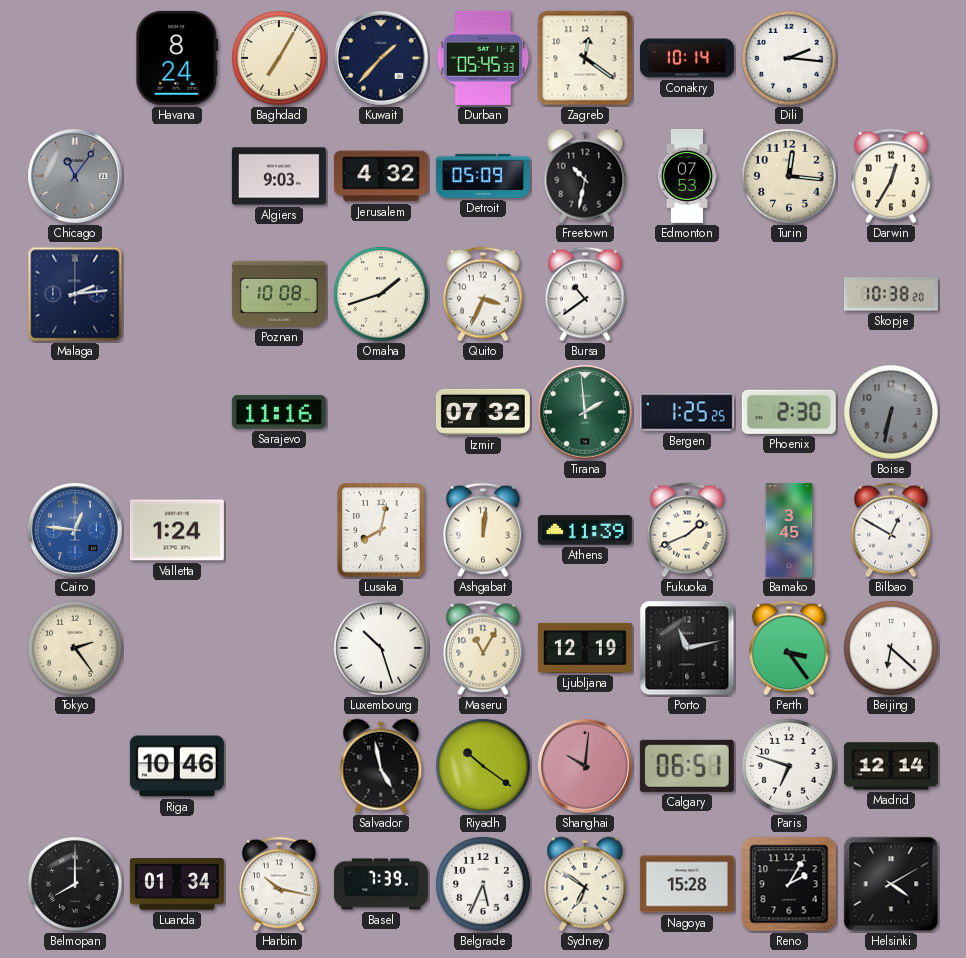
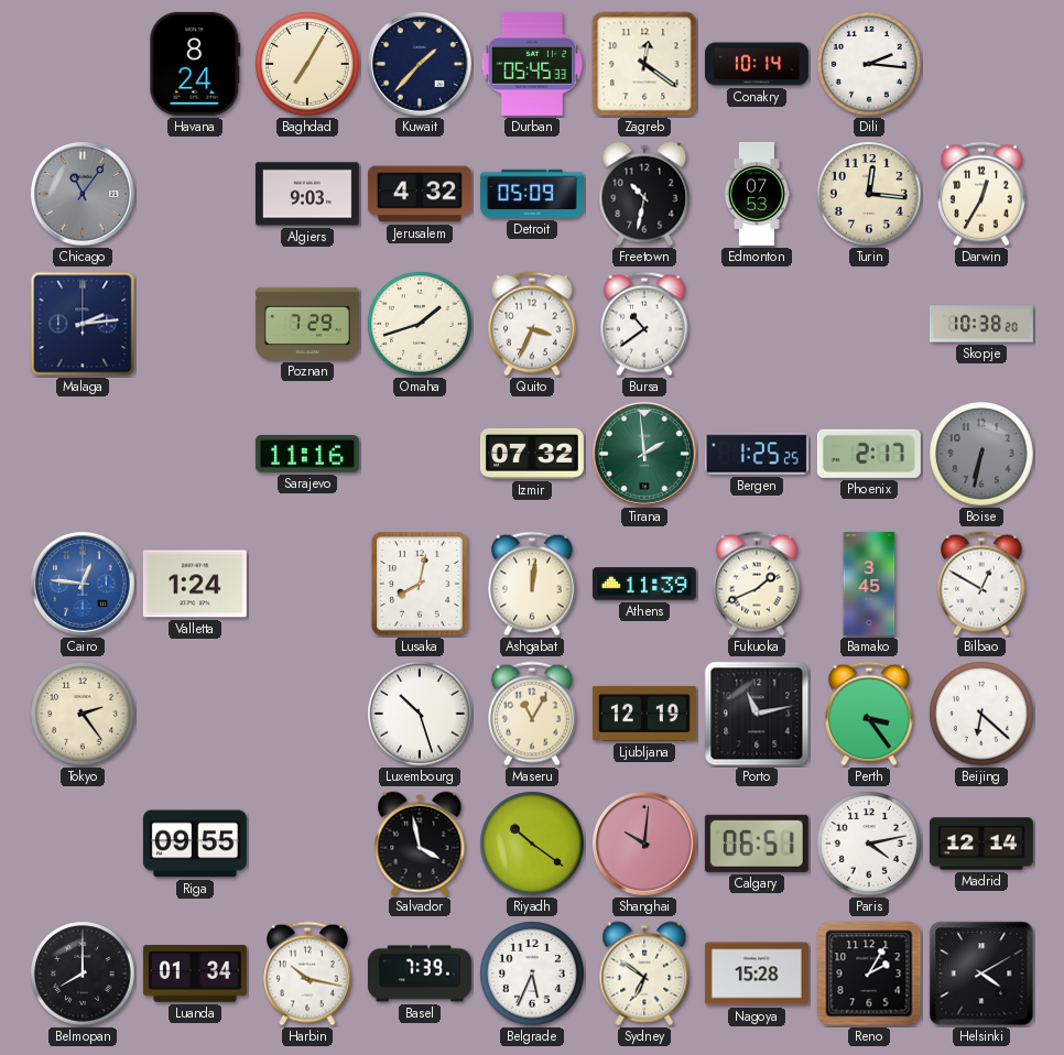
Poznan: 10:08 -> 7:29
Phoenix: 2:30 -> 2:17
Riga: 10:46 -> 09:55
Salvador: 4:58 -> 3:58
Paris: 6:48 -> 4:13
